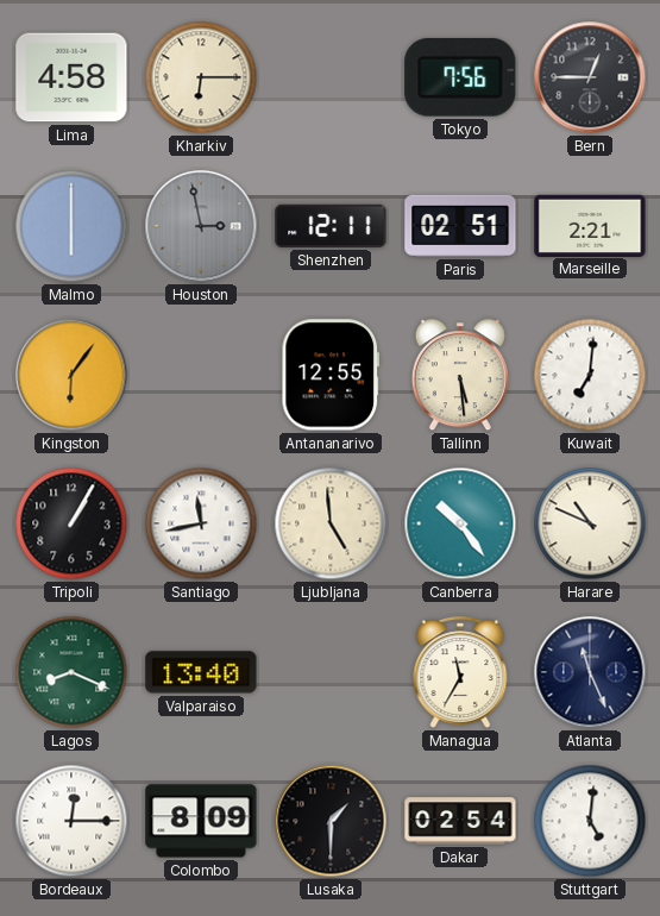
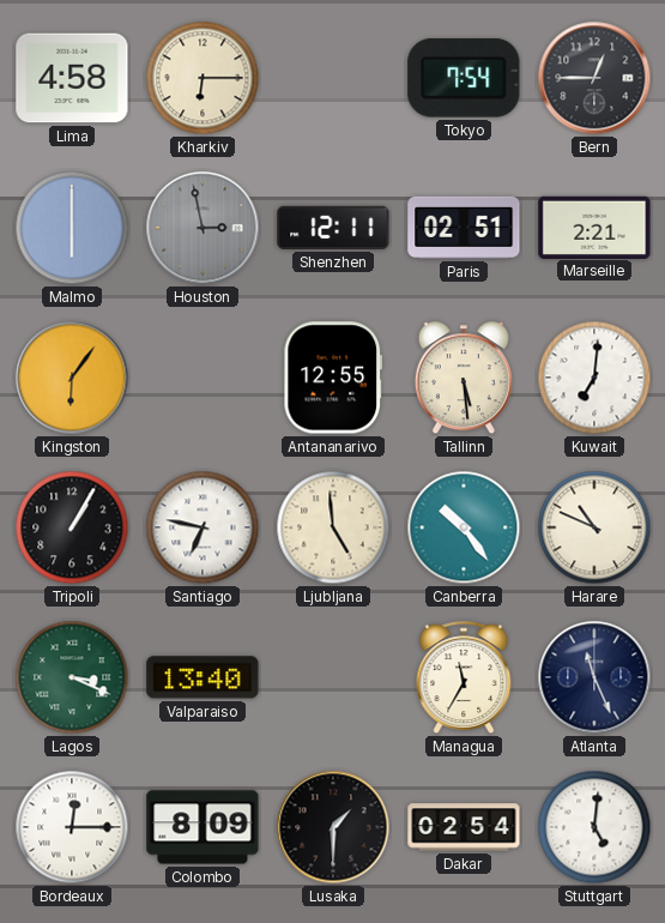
Tokyo: 7:56 -> 7:54
Santiago: 11:43 -> 6:47
Lagos: 8:19 -> 3:19
